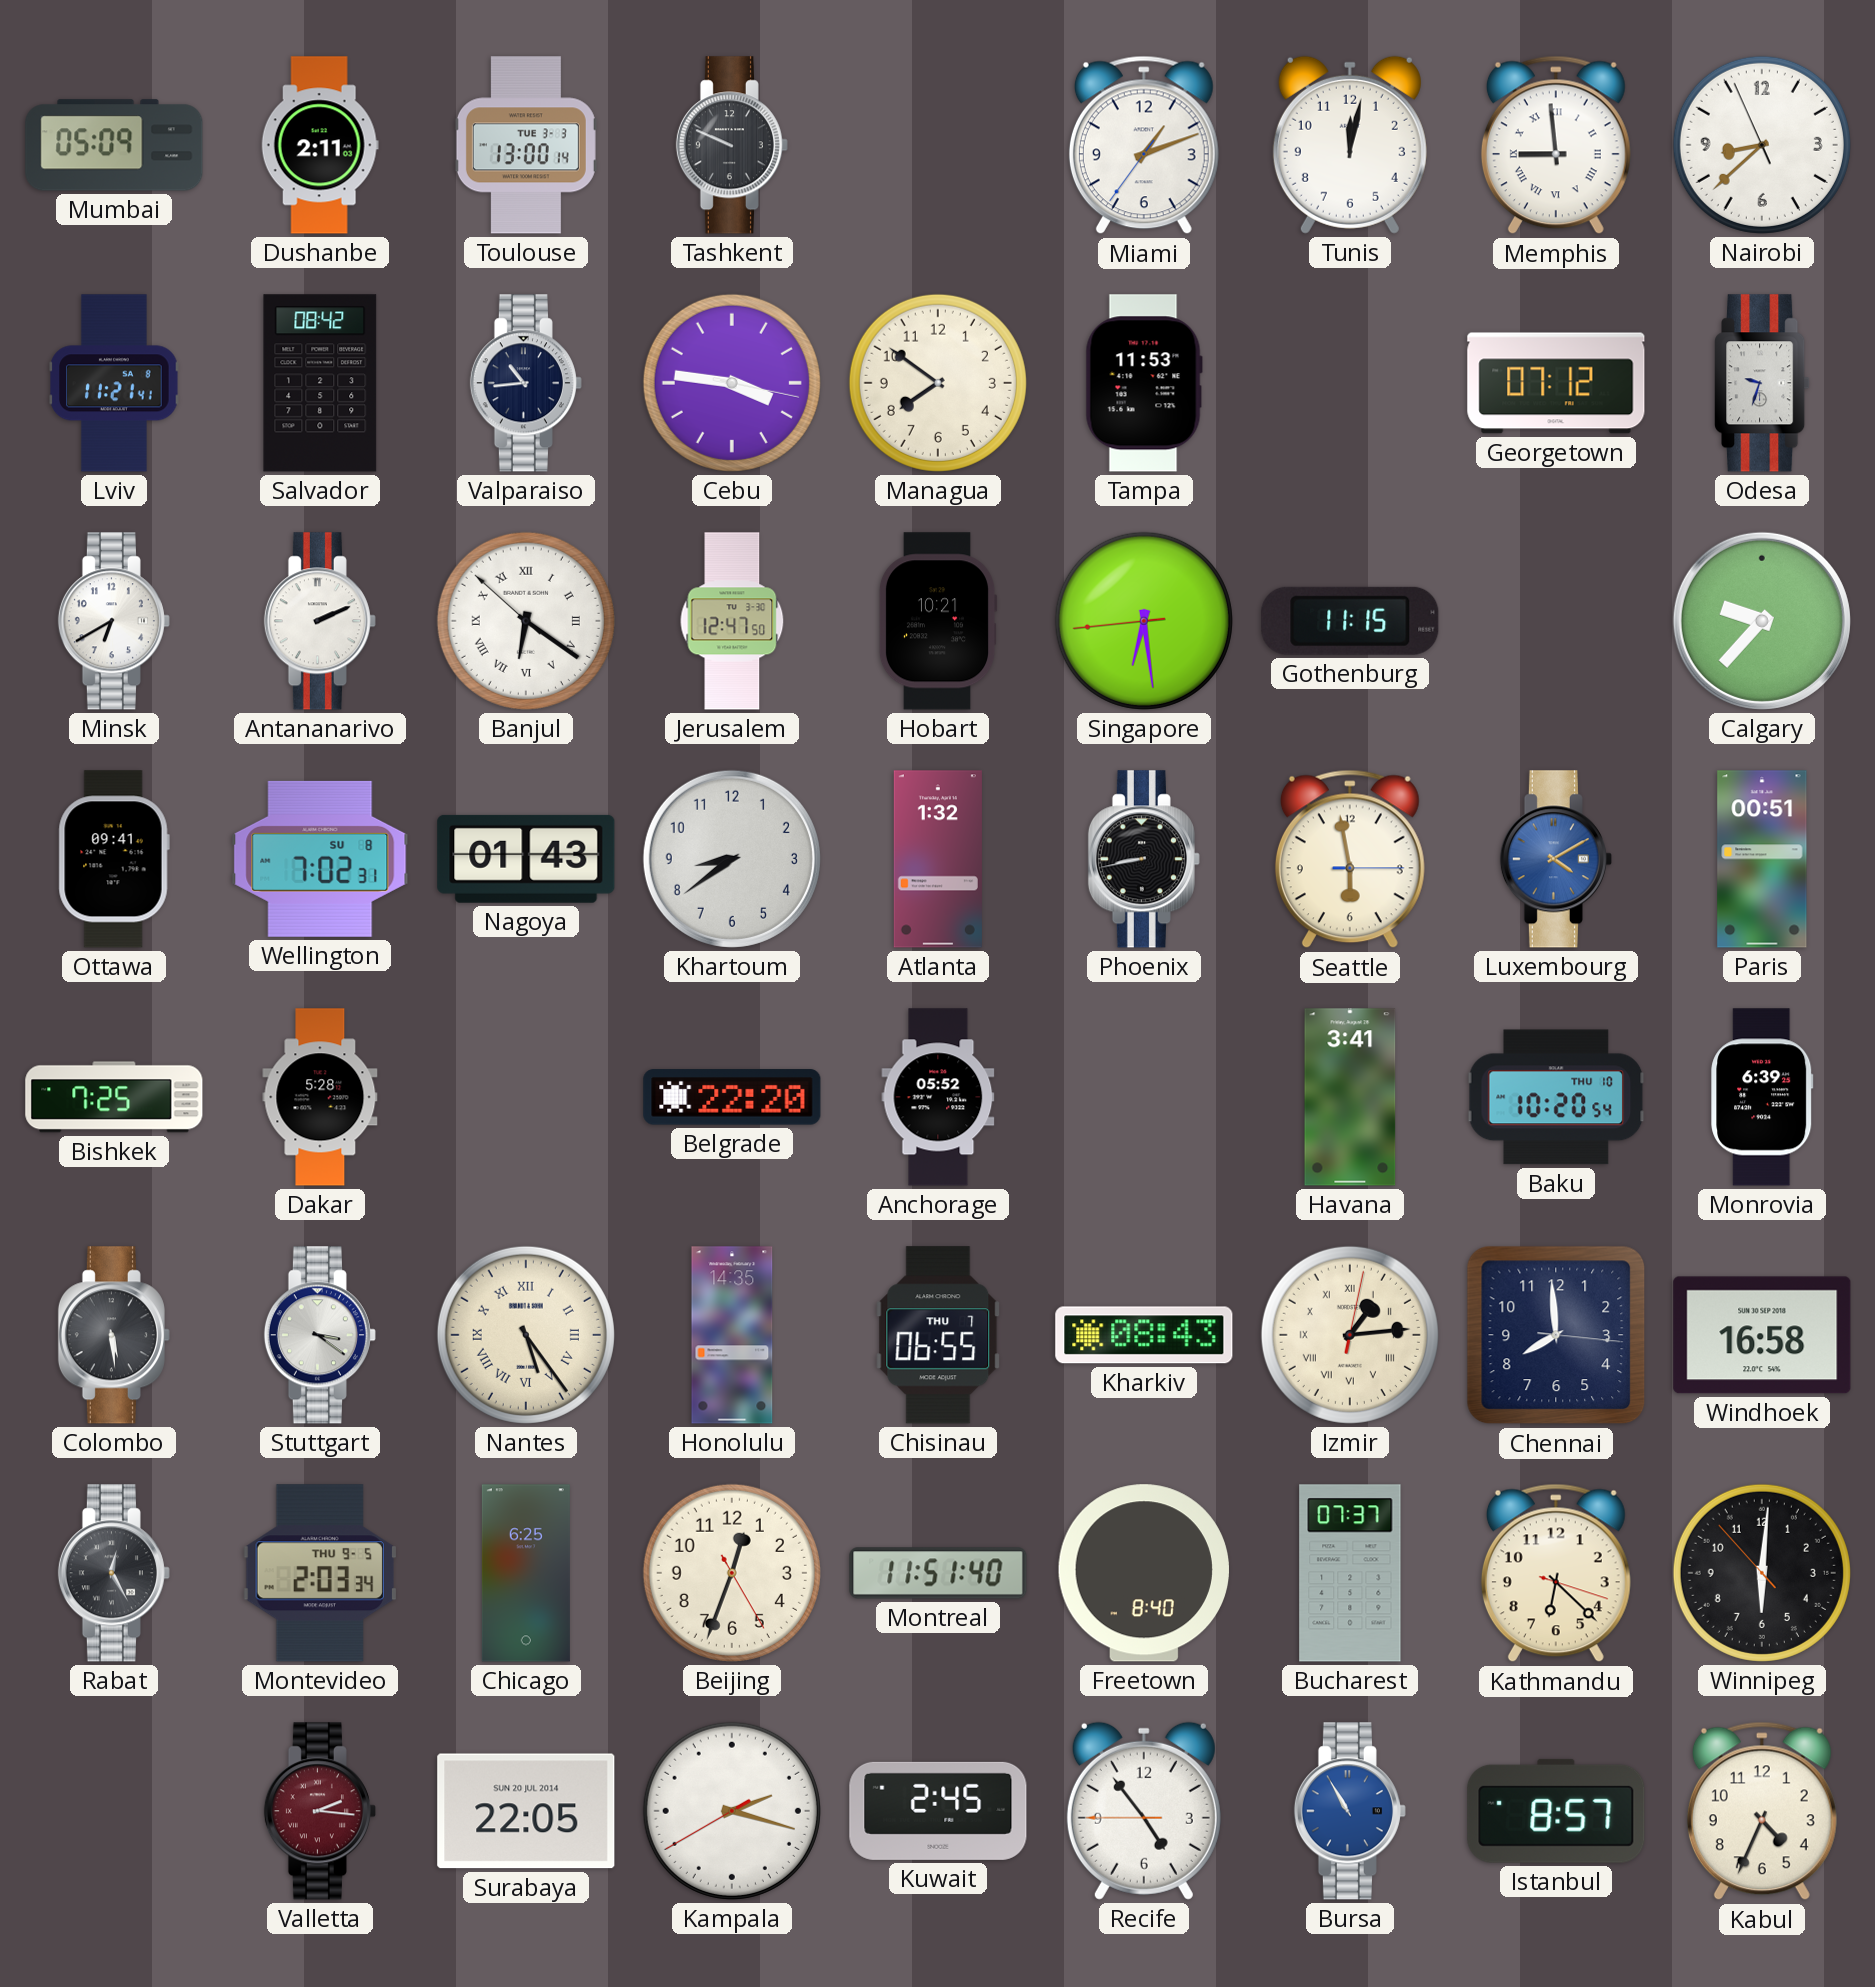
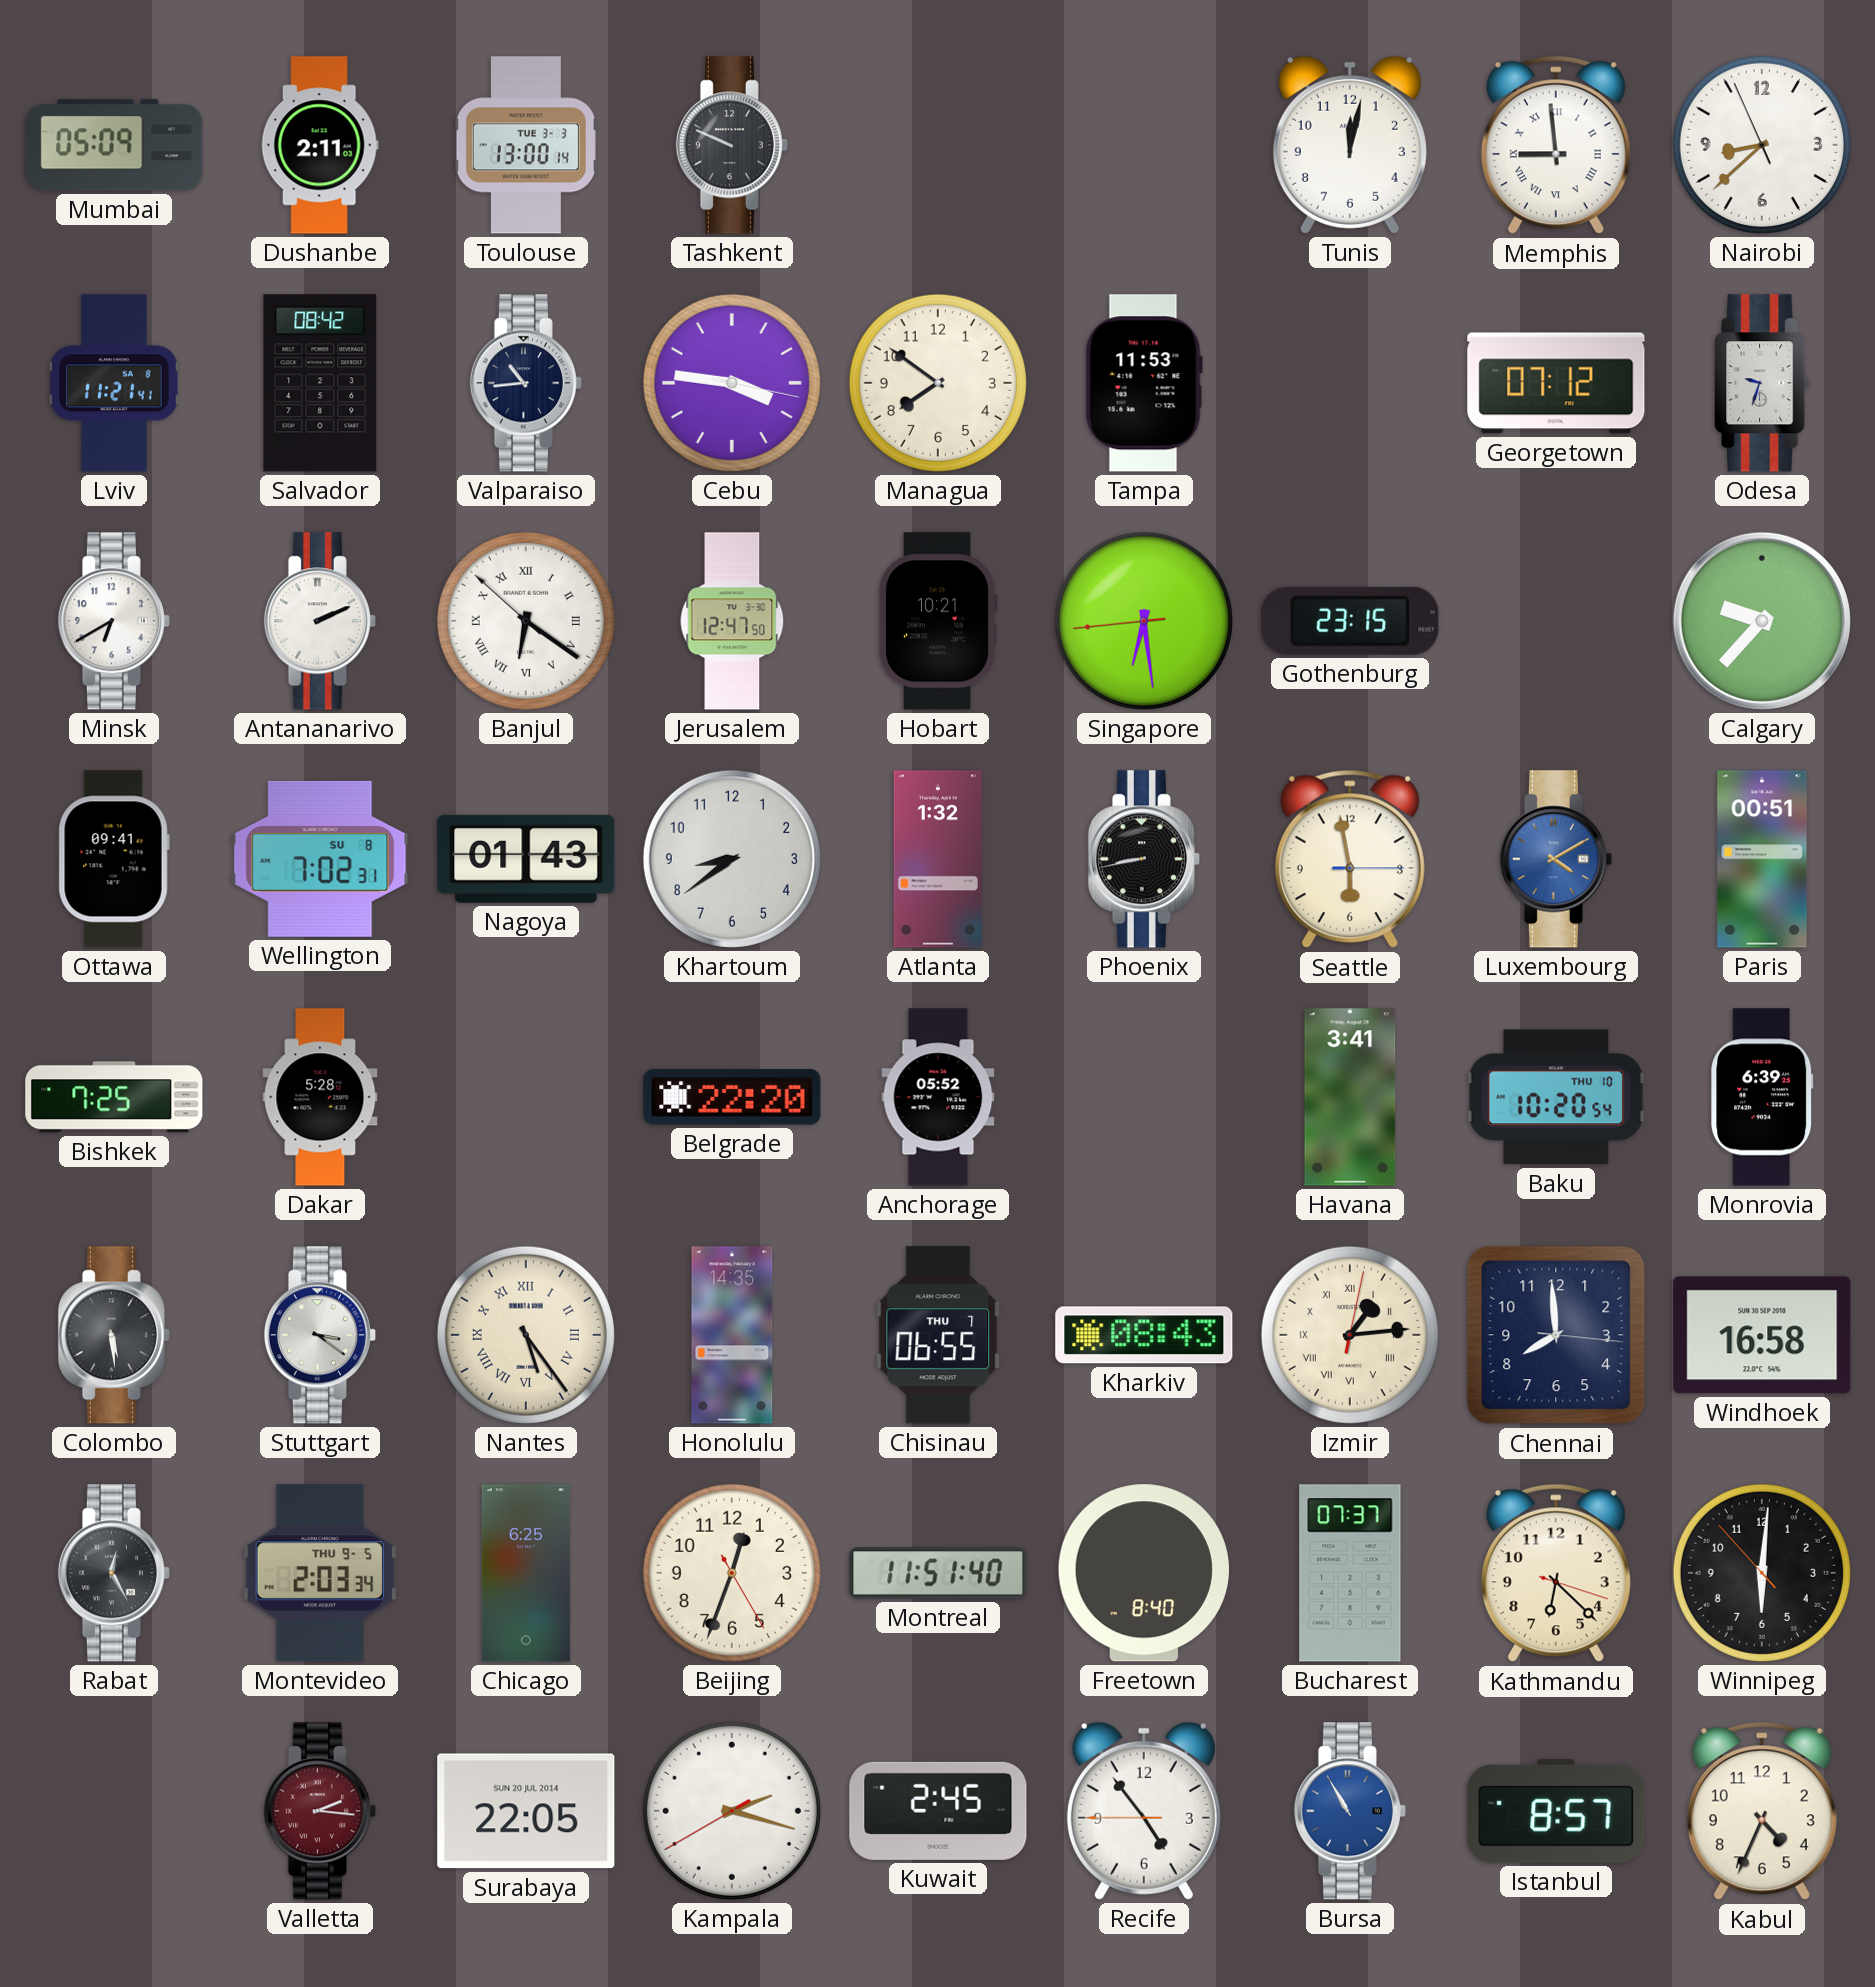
Miami: 1:11 -> none
Gothenburg: 11:15 -> 23:15
